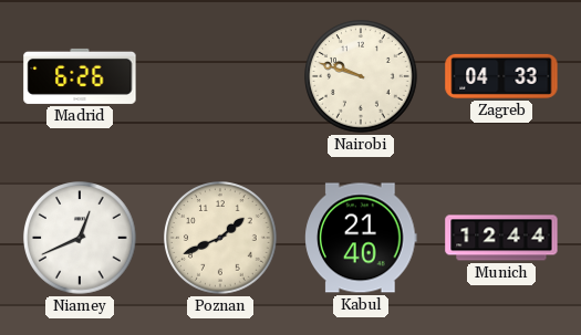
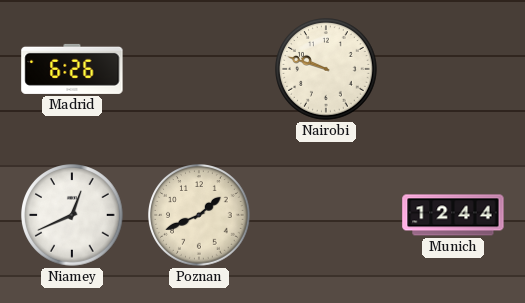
Zagreb: 04:33 -> none
Kabul: 21:40 -> none
